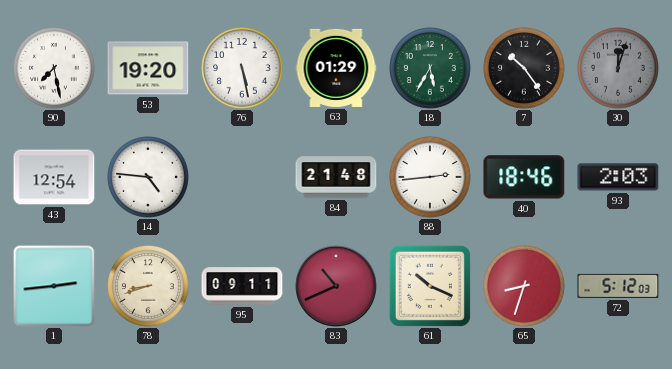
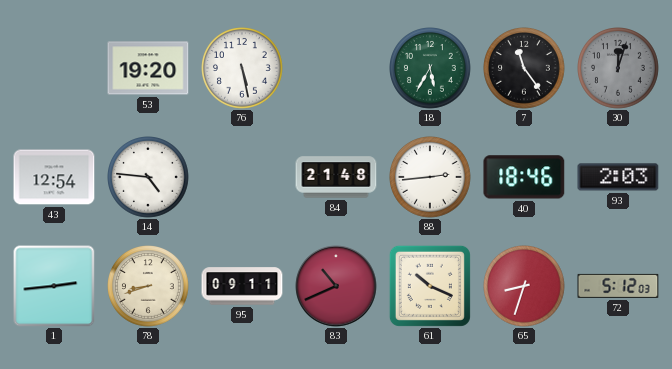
90: 7:28 -> none
63: 01:29 -> none
7: 10:24 -> 11:24
